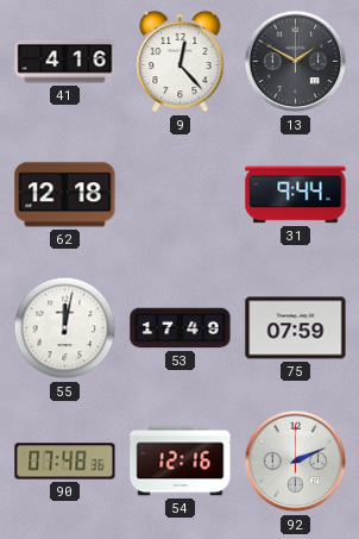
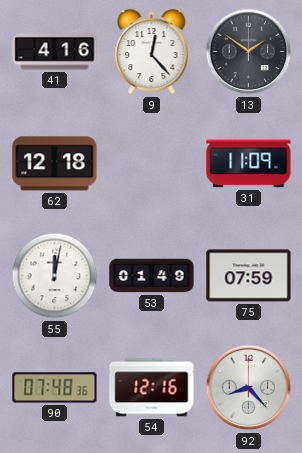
13: 1:50 -> 1:51
31: 9:44 -> 11:09
53: 17:49 -> 01:49
92: 2:11 -> 8:23
